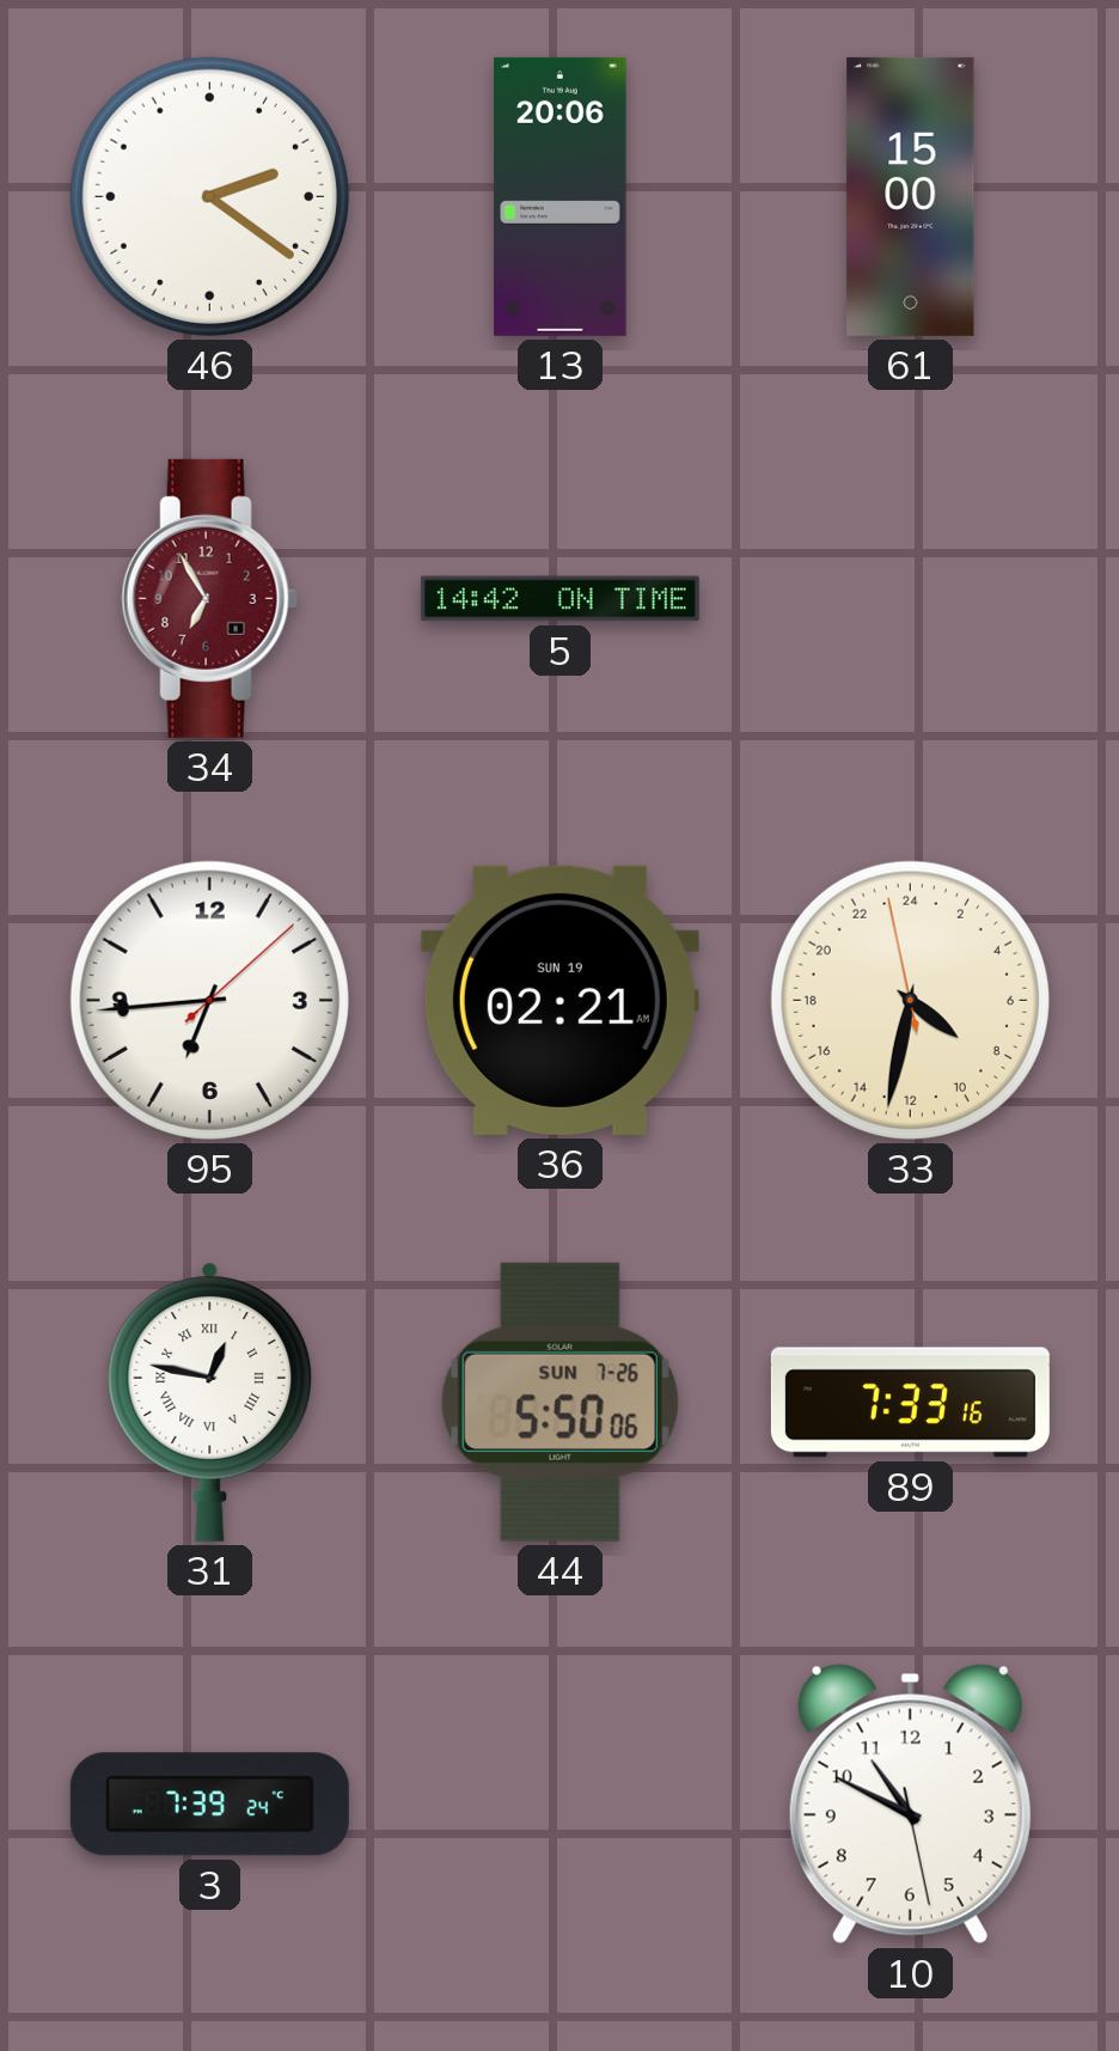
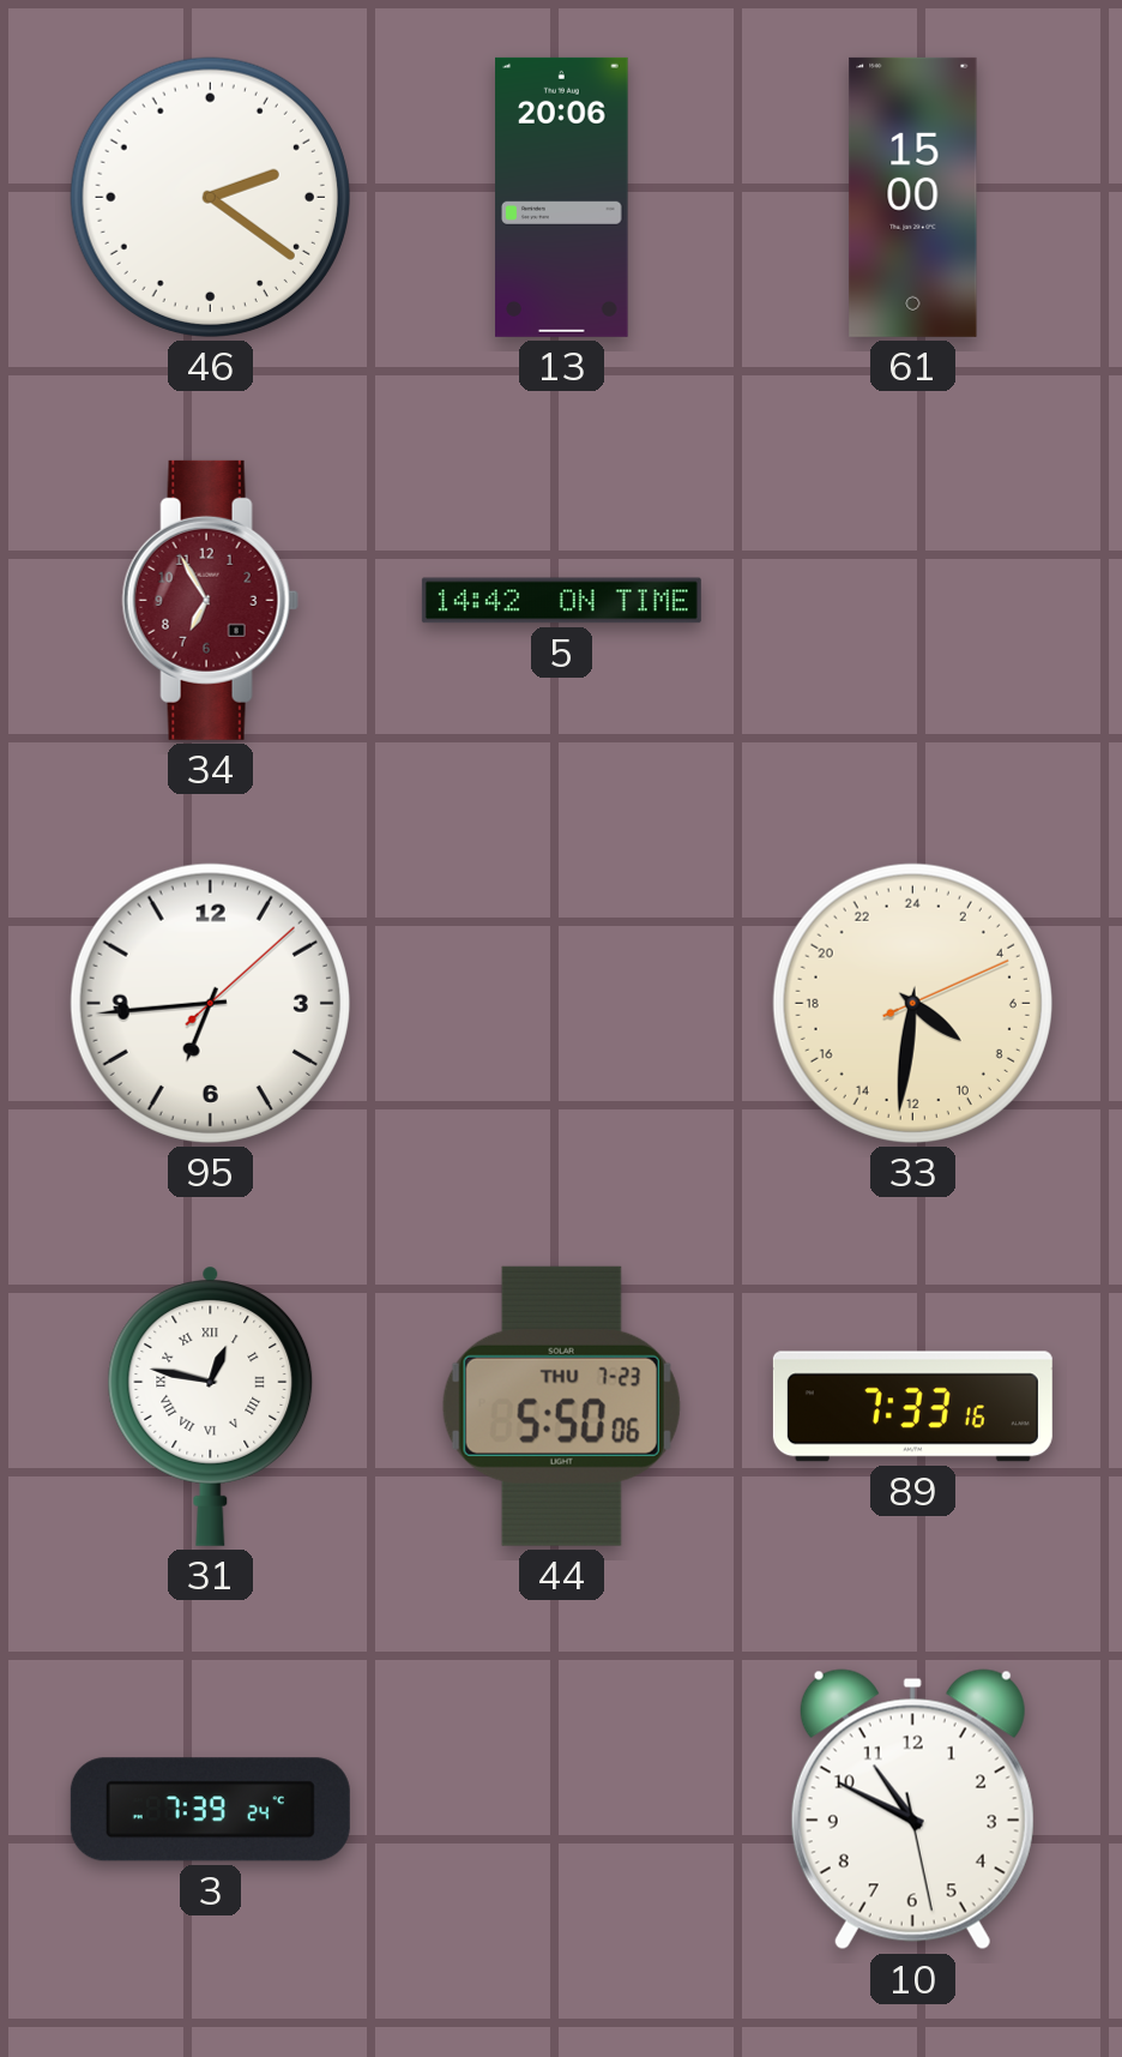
36: 02:21 -> none
33: 8:31:58 -> 8:31:11
44 date: SUN 7-26 -> THU 7-23
